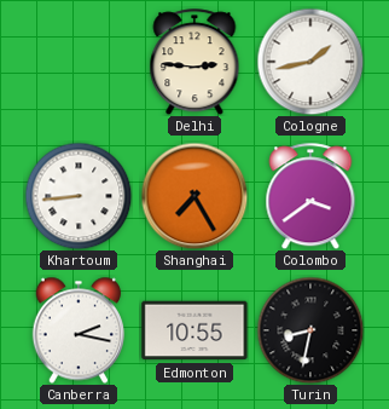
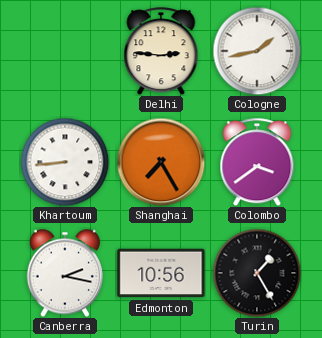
Edmonton: 10:55 -> 10:56
Turin: 8:32 -> 1:25
